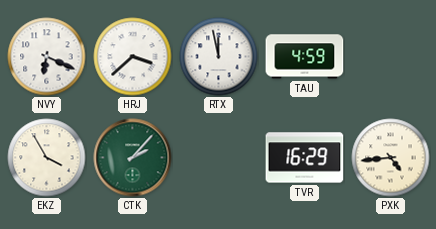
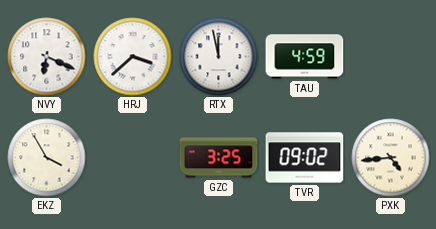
CTK: 2:07 -> none
GZC: none -> 3:25
TVR: 16:29 -> 09:02
